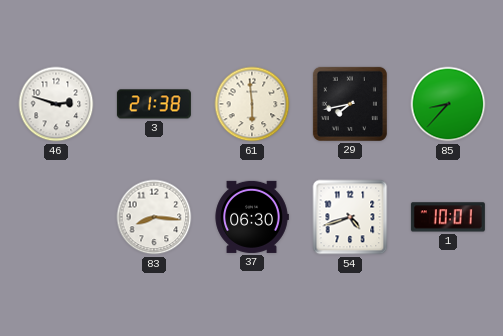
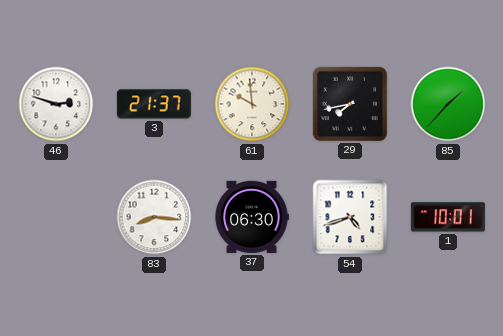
3: 21:38 -> 21:37
61: 5:59 -> 9:59
85: 8:37 -> 1:37
